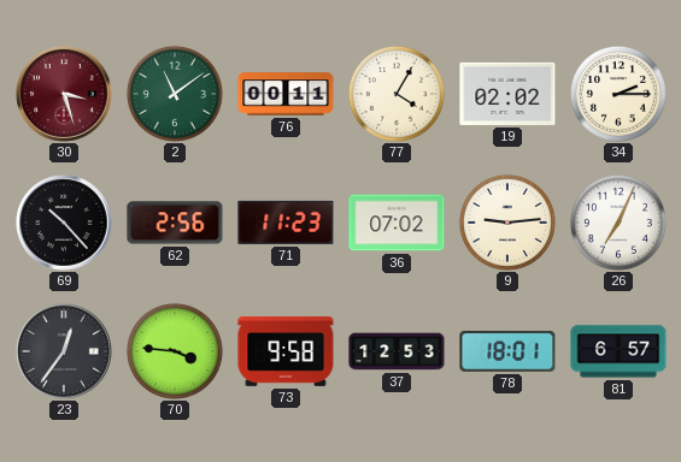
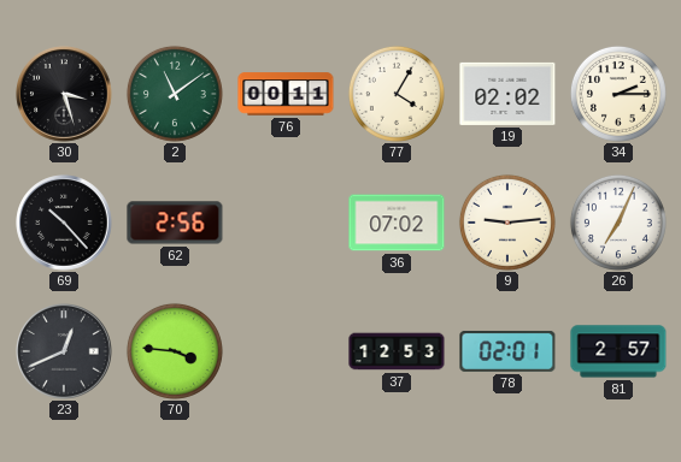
30 dial: burgundy -> black
71: 11:23 -> none
23: 12:36 -> 12:41
73: 9:58 -> none
78: 18:01 -> 02:01
81: 6:57 -> 2:57
